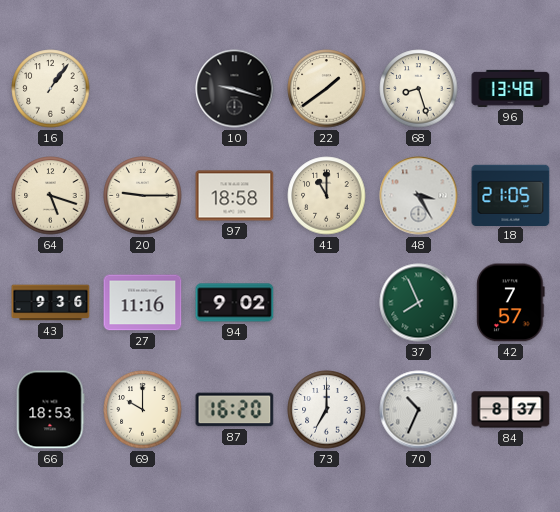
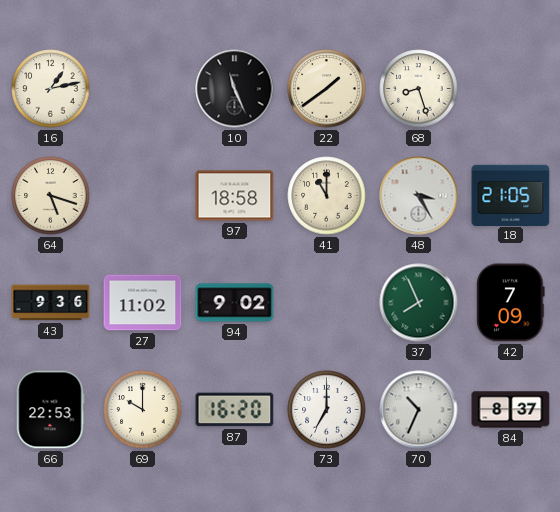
16: 1:06 -> 1:13
10: 9:18 -> 11:26
96: 13:48 -> none
20: 9:15 -> none
27: 11:16 -> 11:02
42: 7:57 -> 7:09
66: 18:53 -> 22:53
